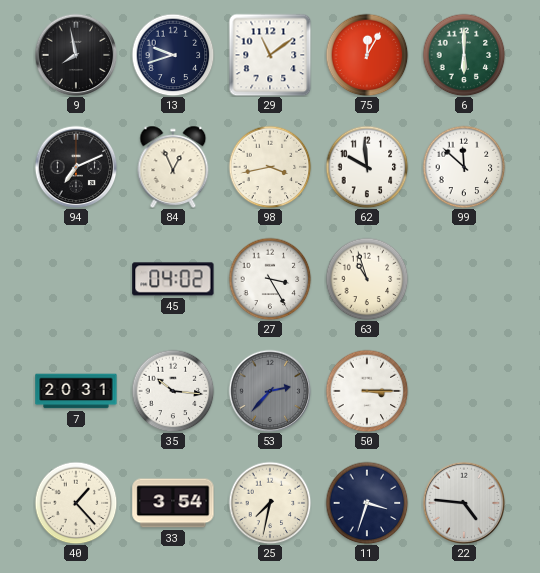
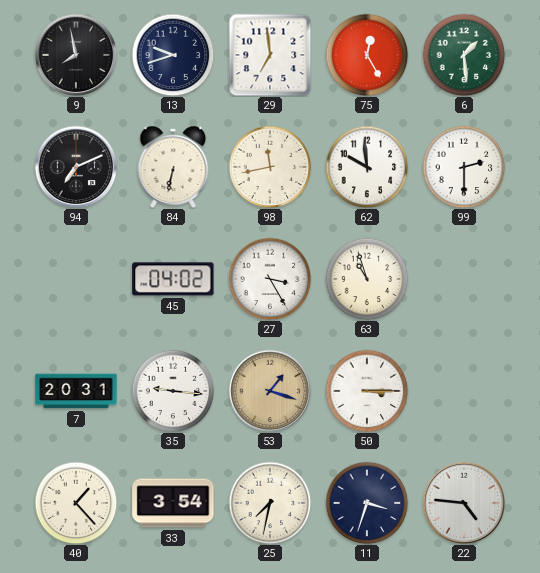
29: 11:09 -> 6:59
75: 12:05 -> 12:25
6: 6:00 -> 1:29
84: 12:56 -> 6:32
98: 3:43 -> 11:43
99: 11:52 -> 2:30
35: 10:16 -> 9:16
53: 2:37 -> 1:18
53 dial: grey -> champagne
